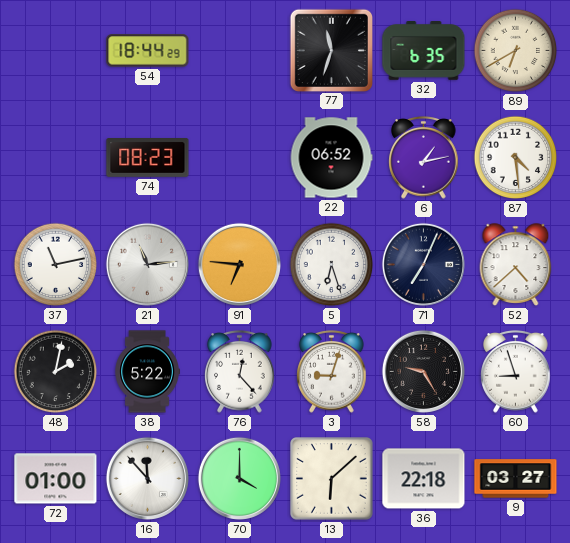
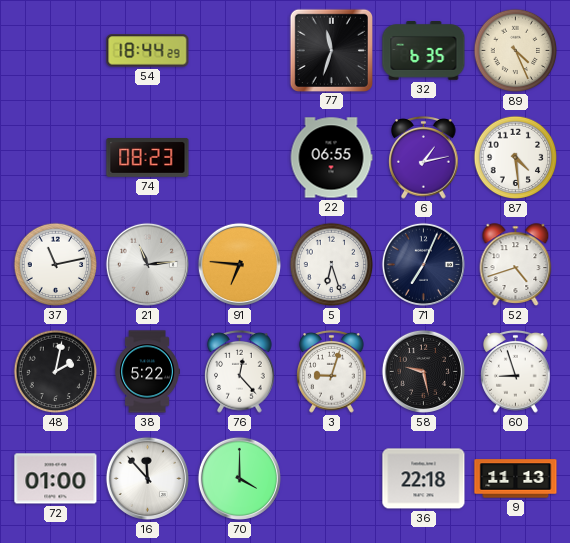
89: 6:40 -> 4:26
22: 06:52 -> 06:55
52: 4:38 -> 4:42
58: 9:25 -> 9:28
13: 6:08 -> none
9: 03:27 -> 11:13
